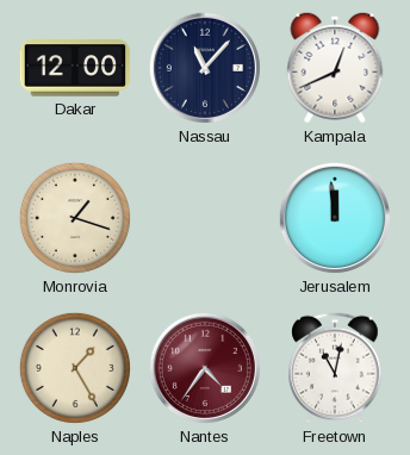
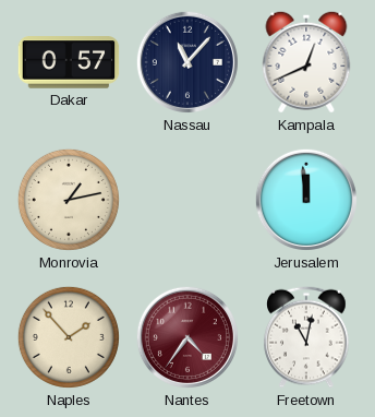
Dakar: 12:00 -> 0:57
Monrovia: 1:18 -> 1:13
Naples: 1:25 -> 1:53
